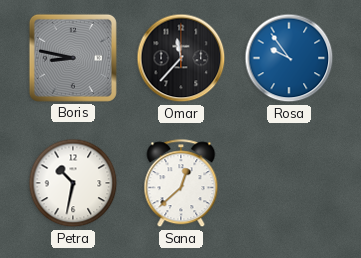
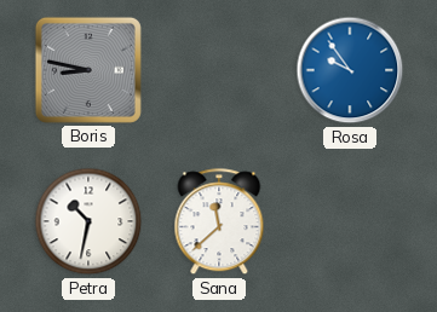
Omar: 11:37 -> none
Sana: 12:38 -> 11:38
